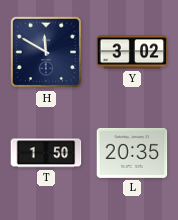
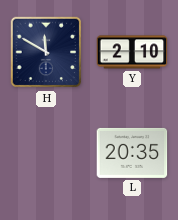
Y: 3:02 -> 2:10
T: 1:50 -> none
